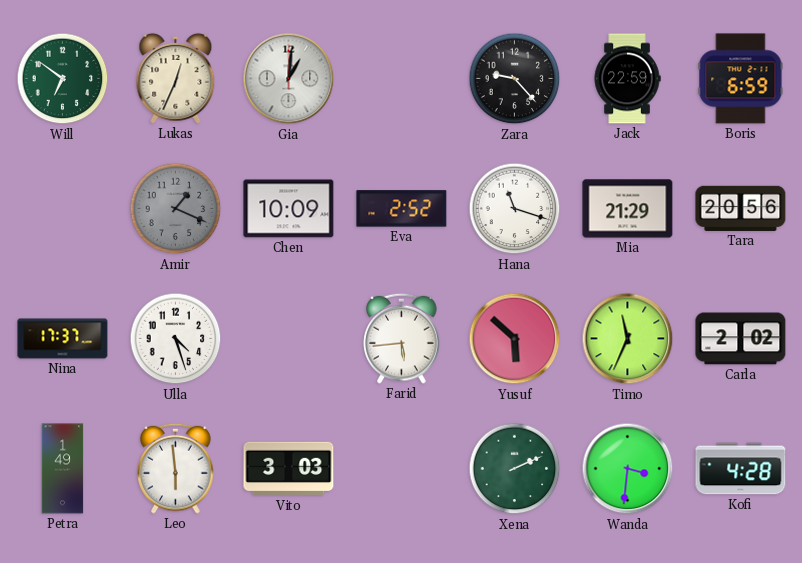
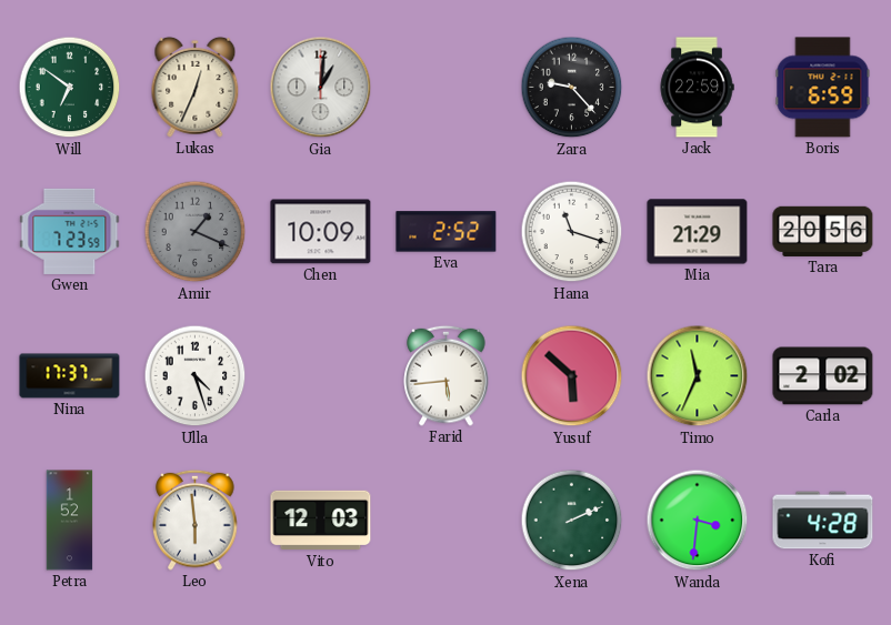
Gwen: none -> 7:23
Petra: 1:49 -> 1:52
Vito: 3:03 -> 12:03
